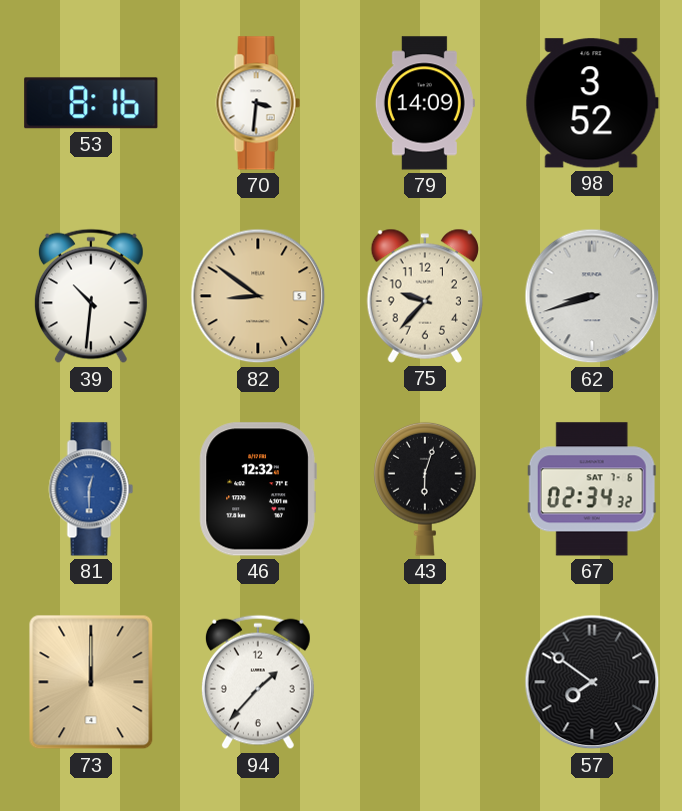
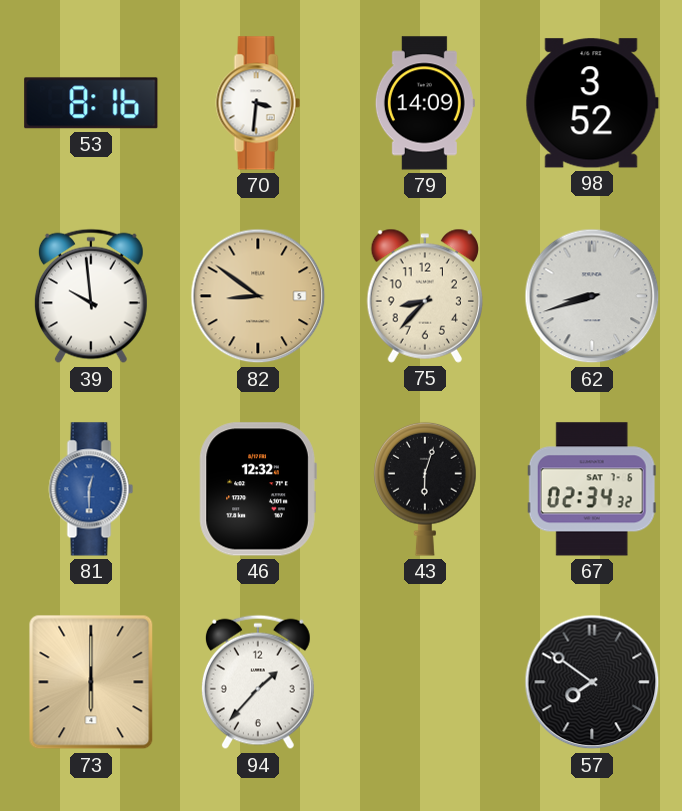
39: 10:31 -> 9:59
75: 9:37 -> 8:37
73: 12:00 -> 6:00
